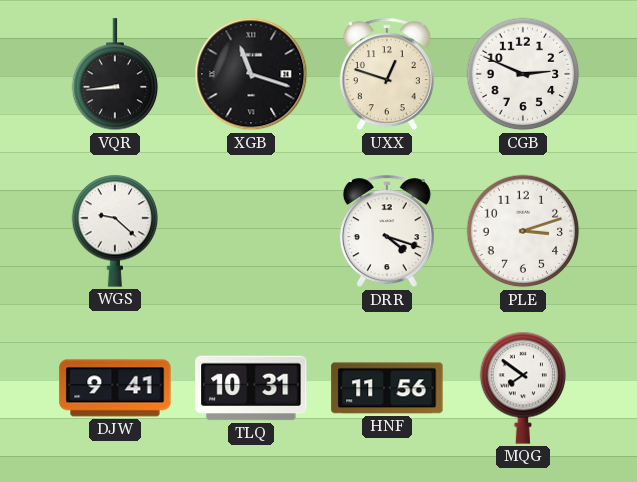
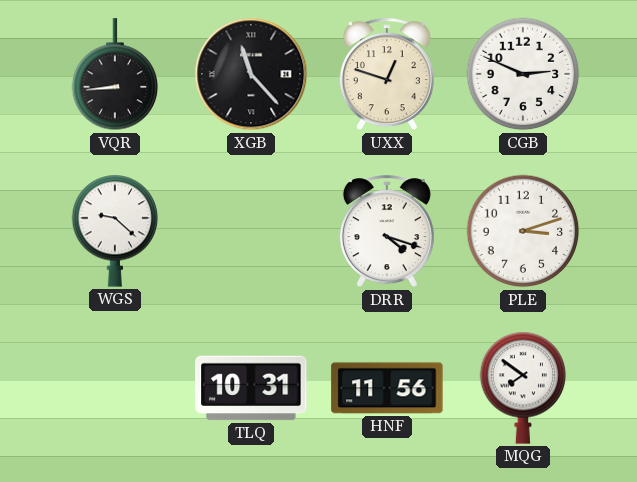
XGB: 11:18 -> 11:23
DJW: 9:41 -> none
